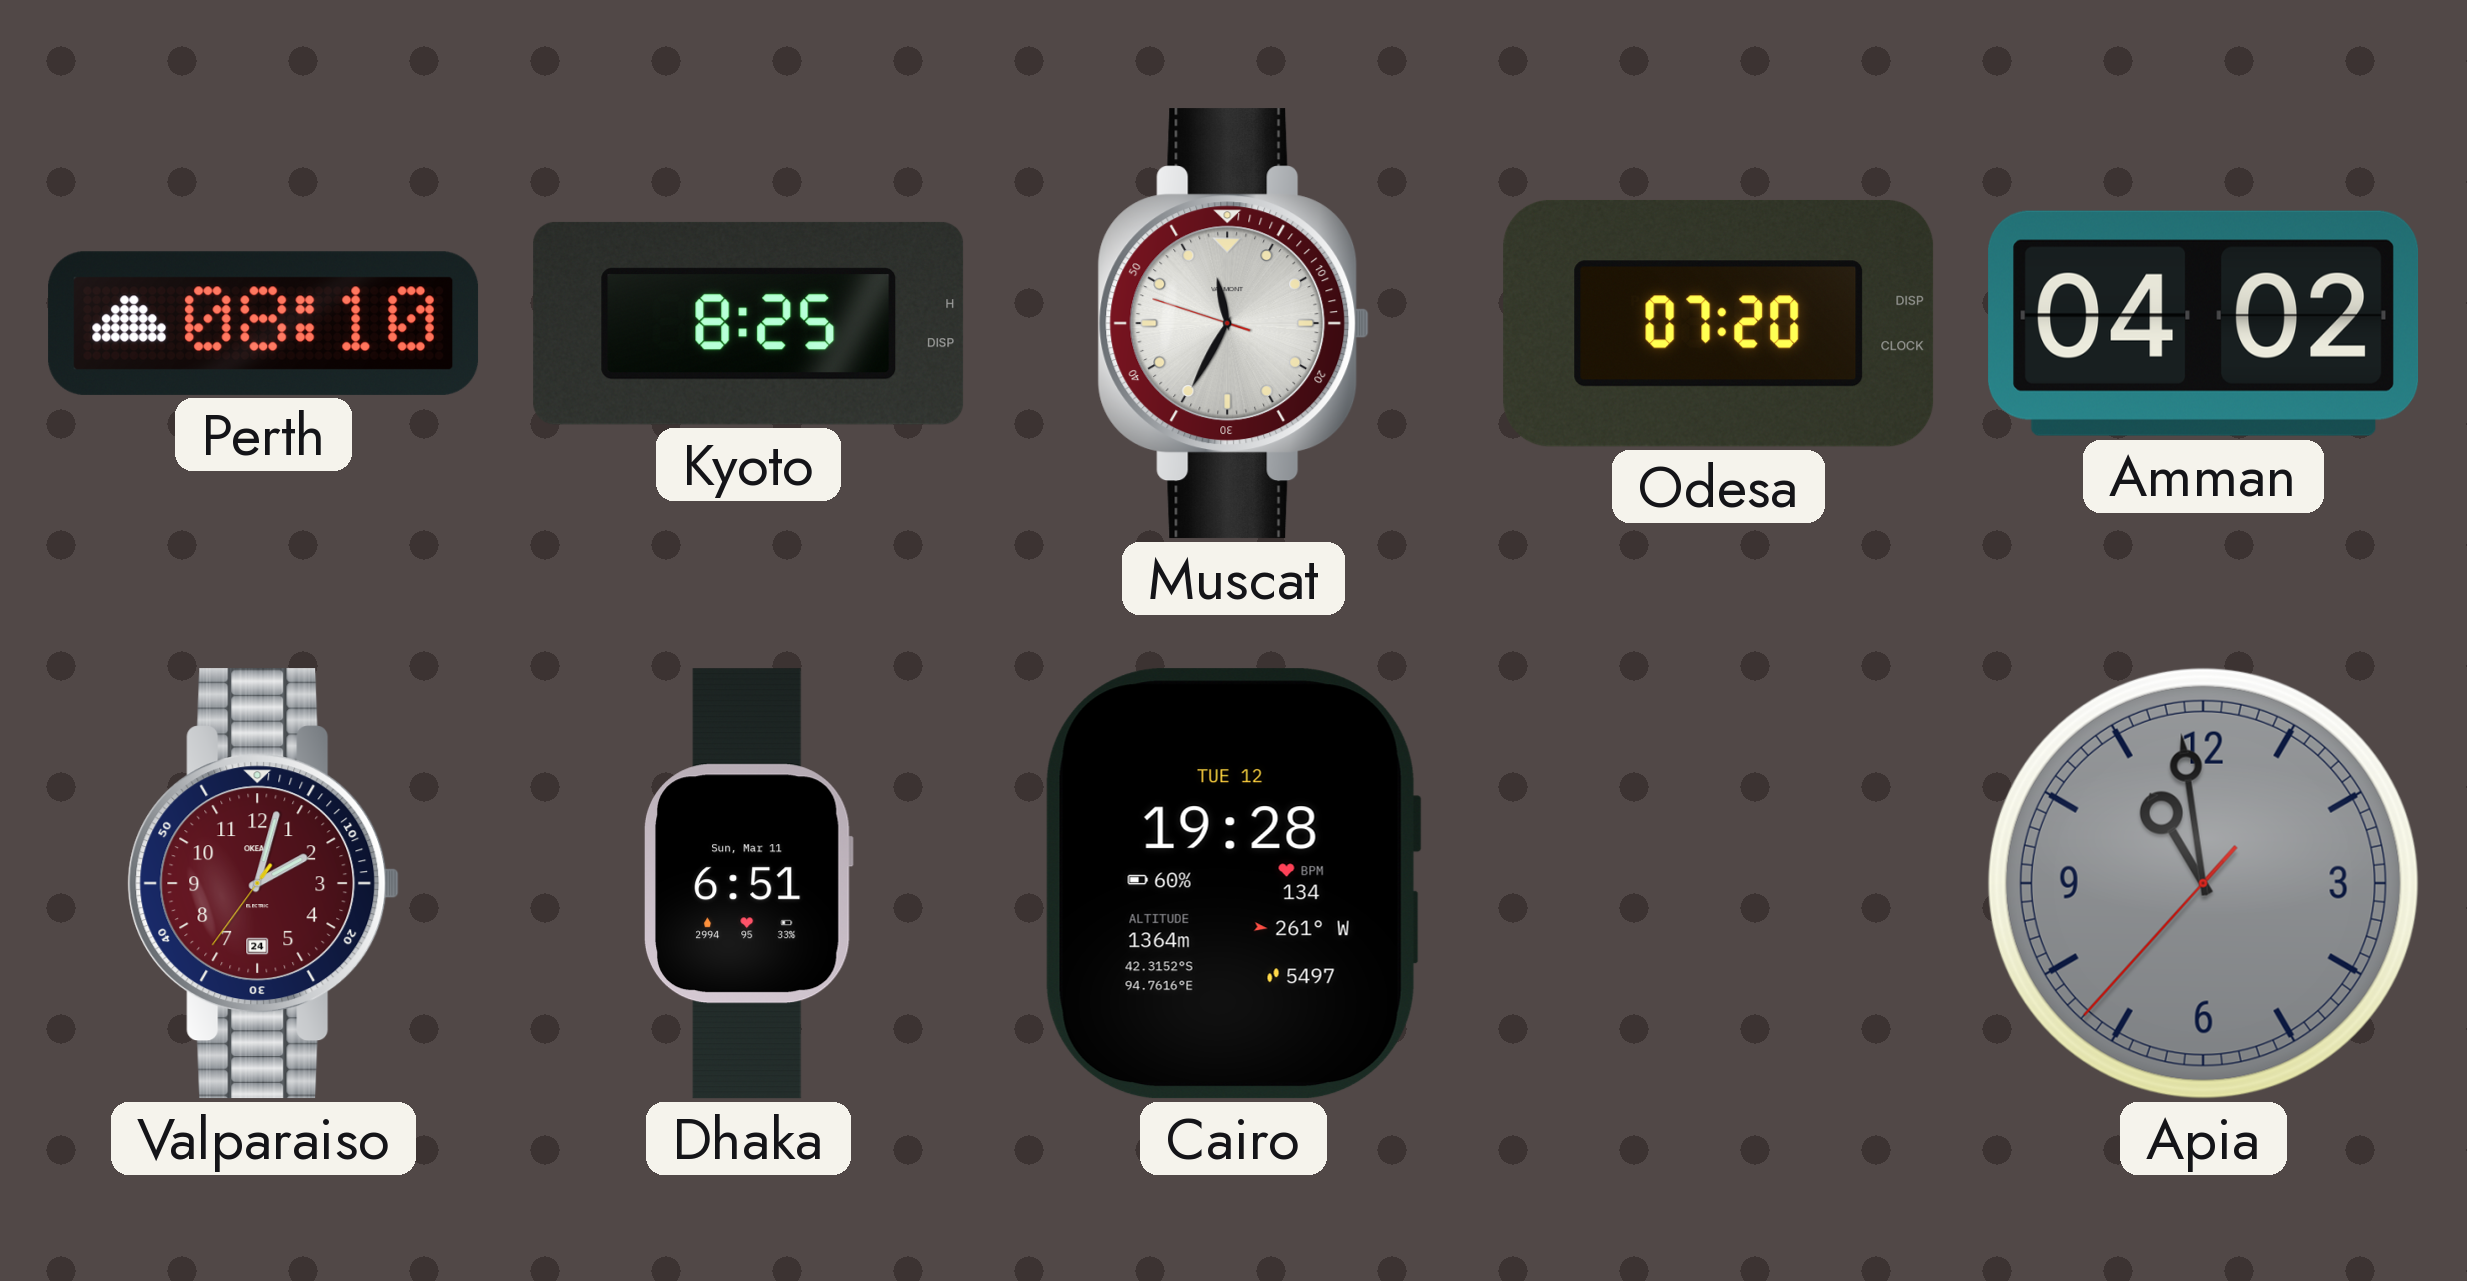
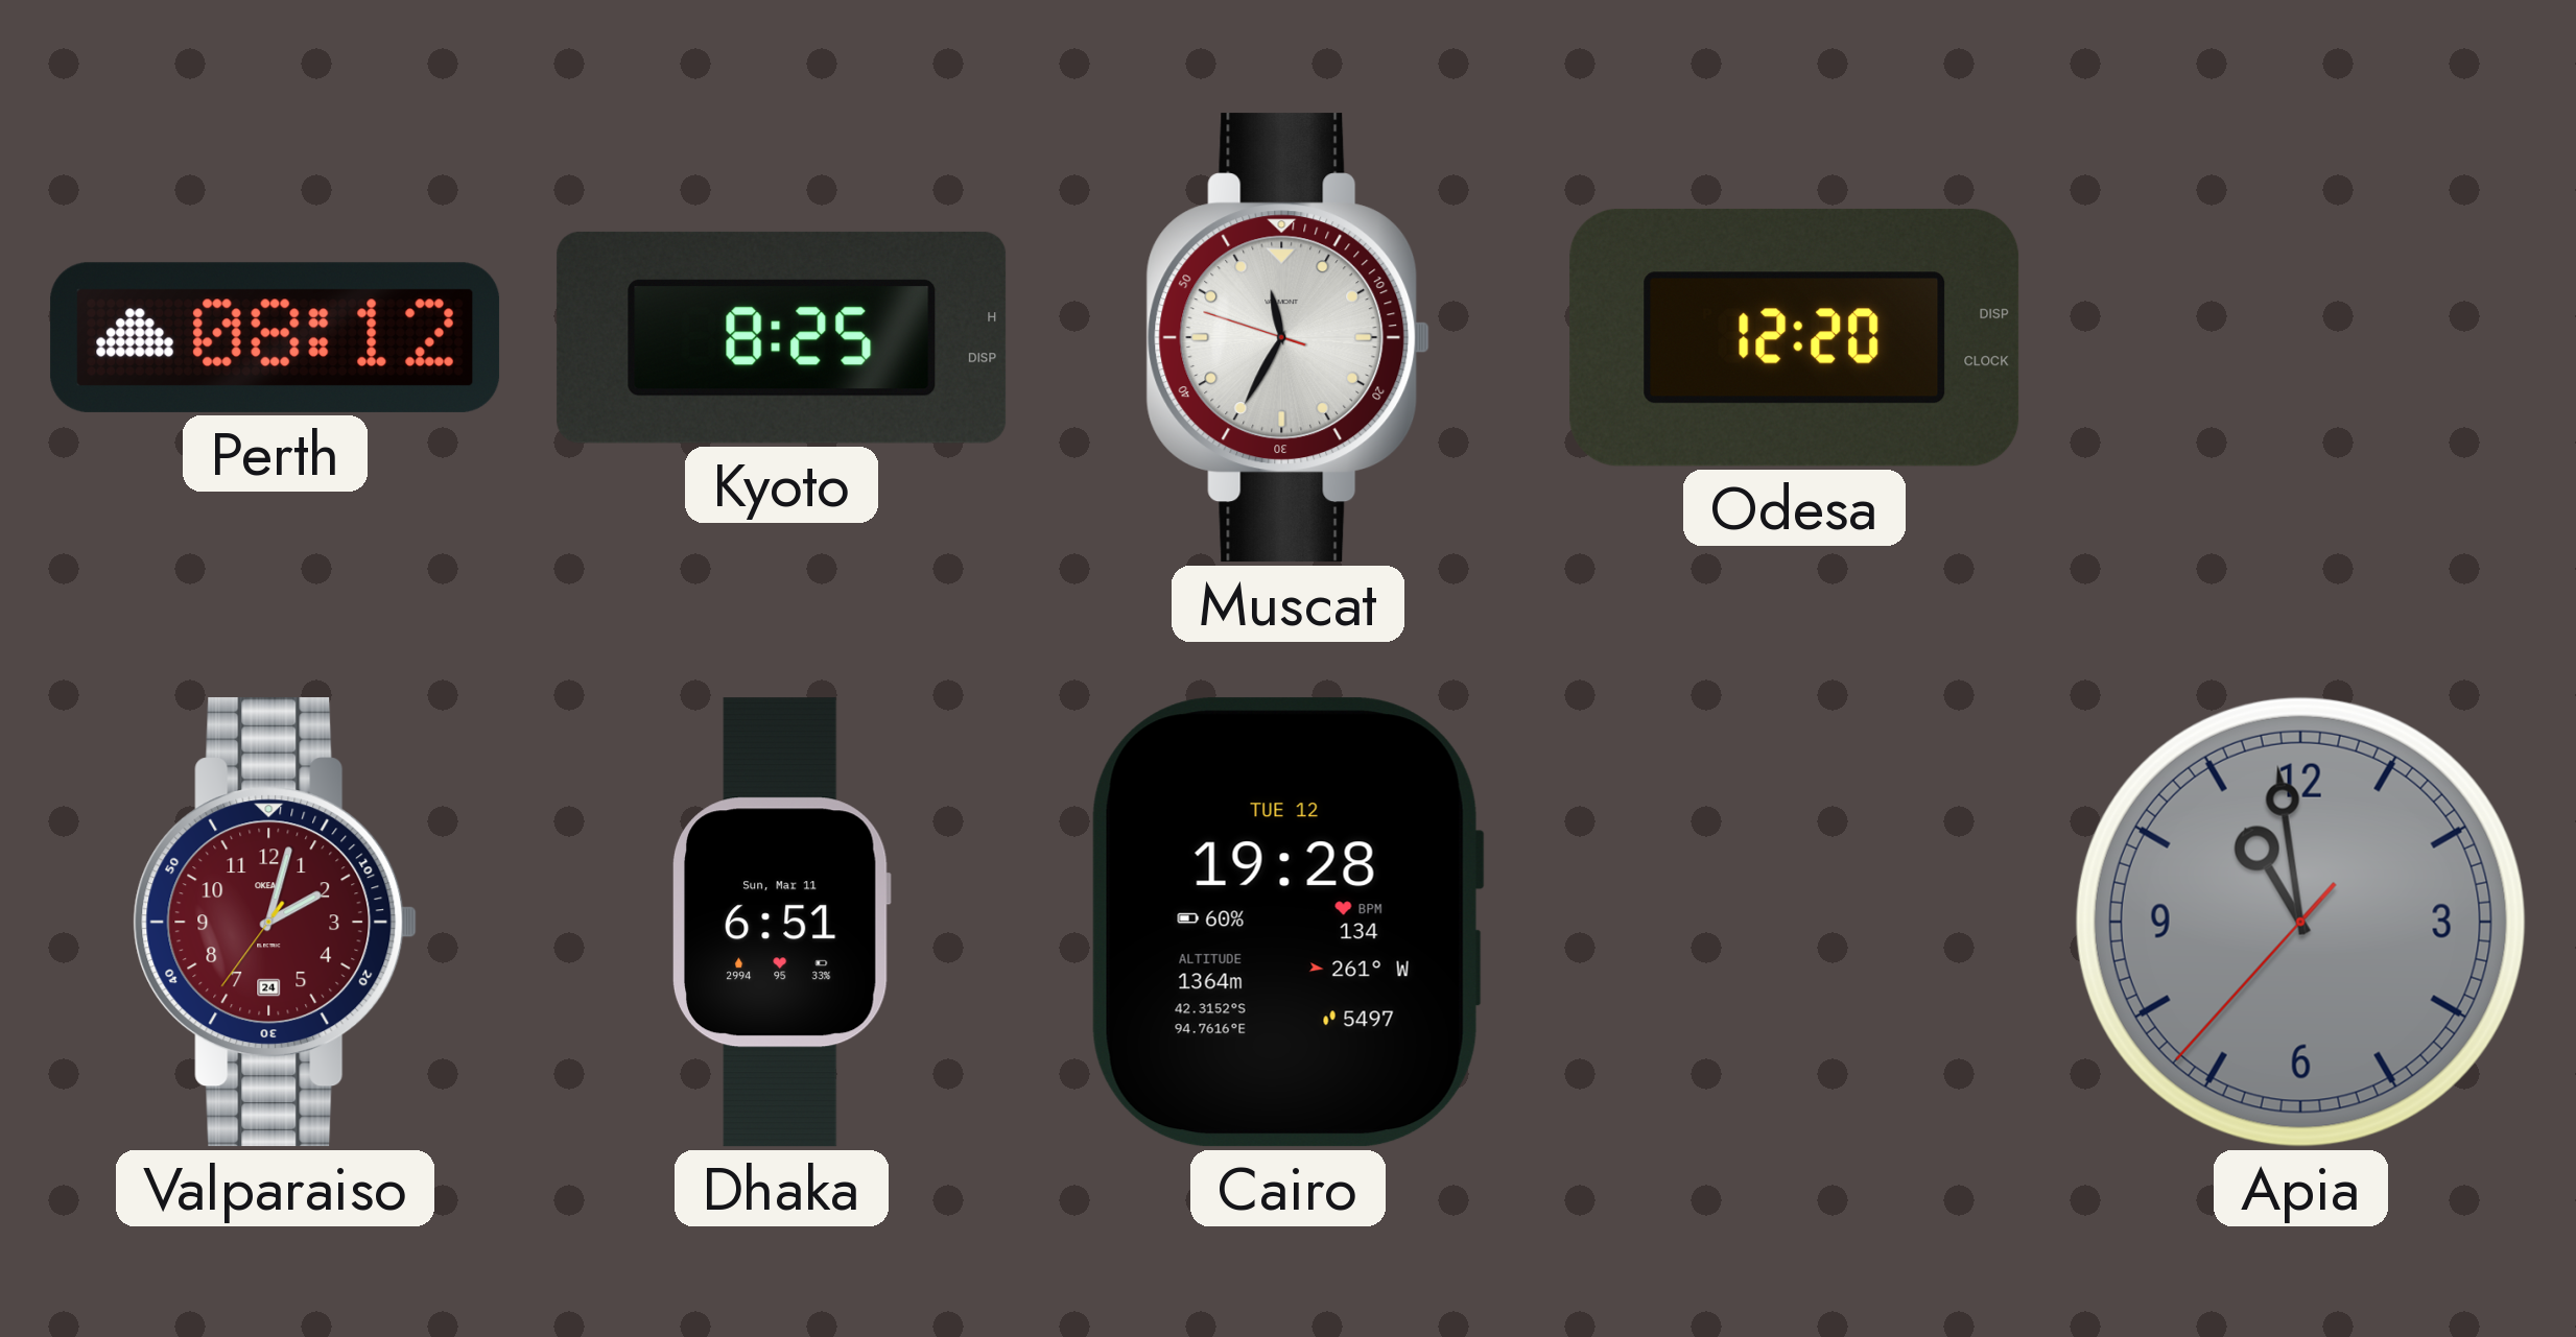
Perth: 08:10 -> 08:12
Odesa: 07:20 -> 12:20
Amman: 04:02 -> none
